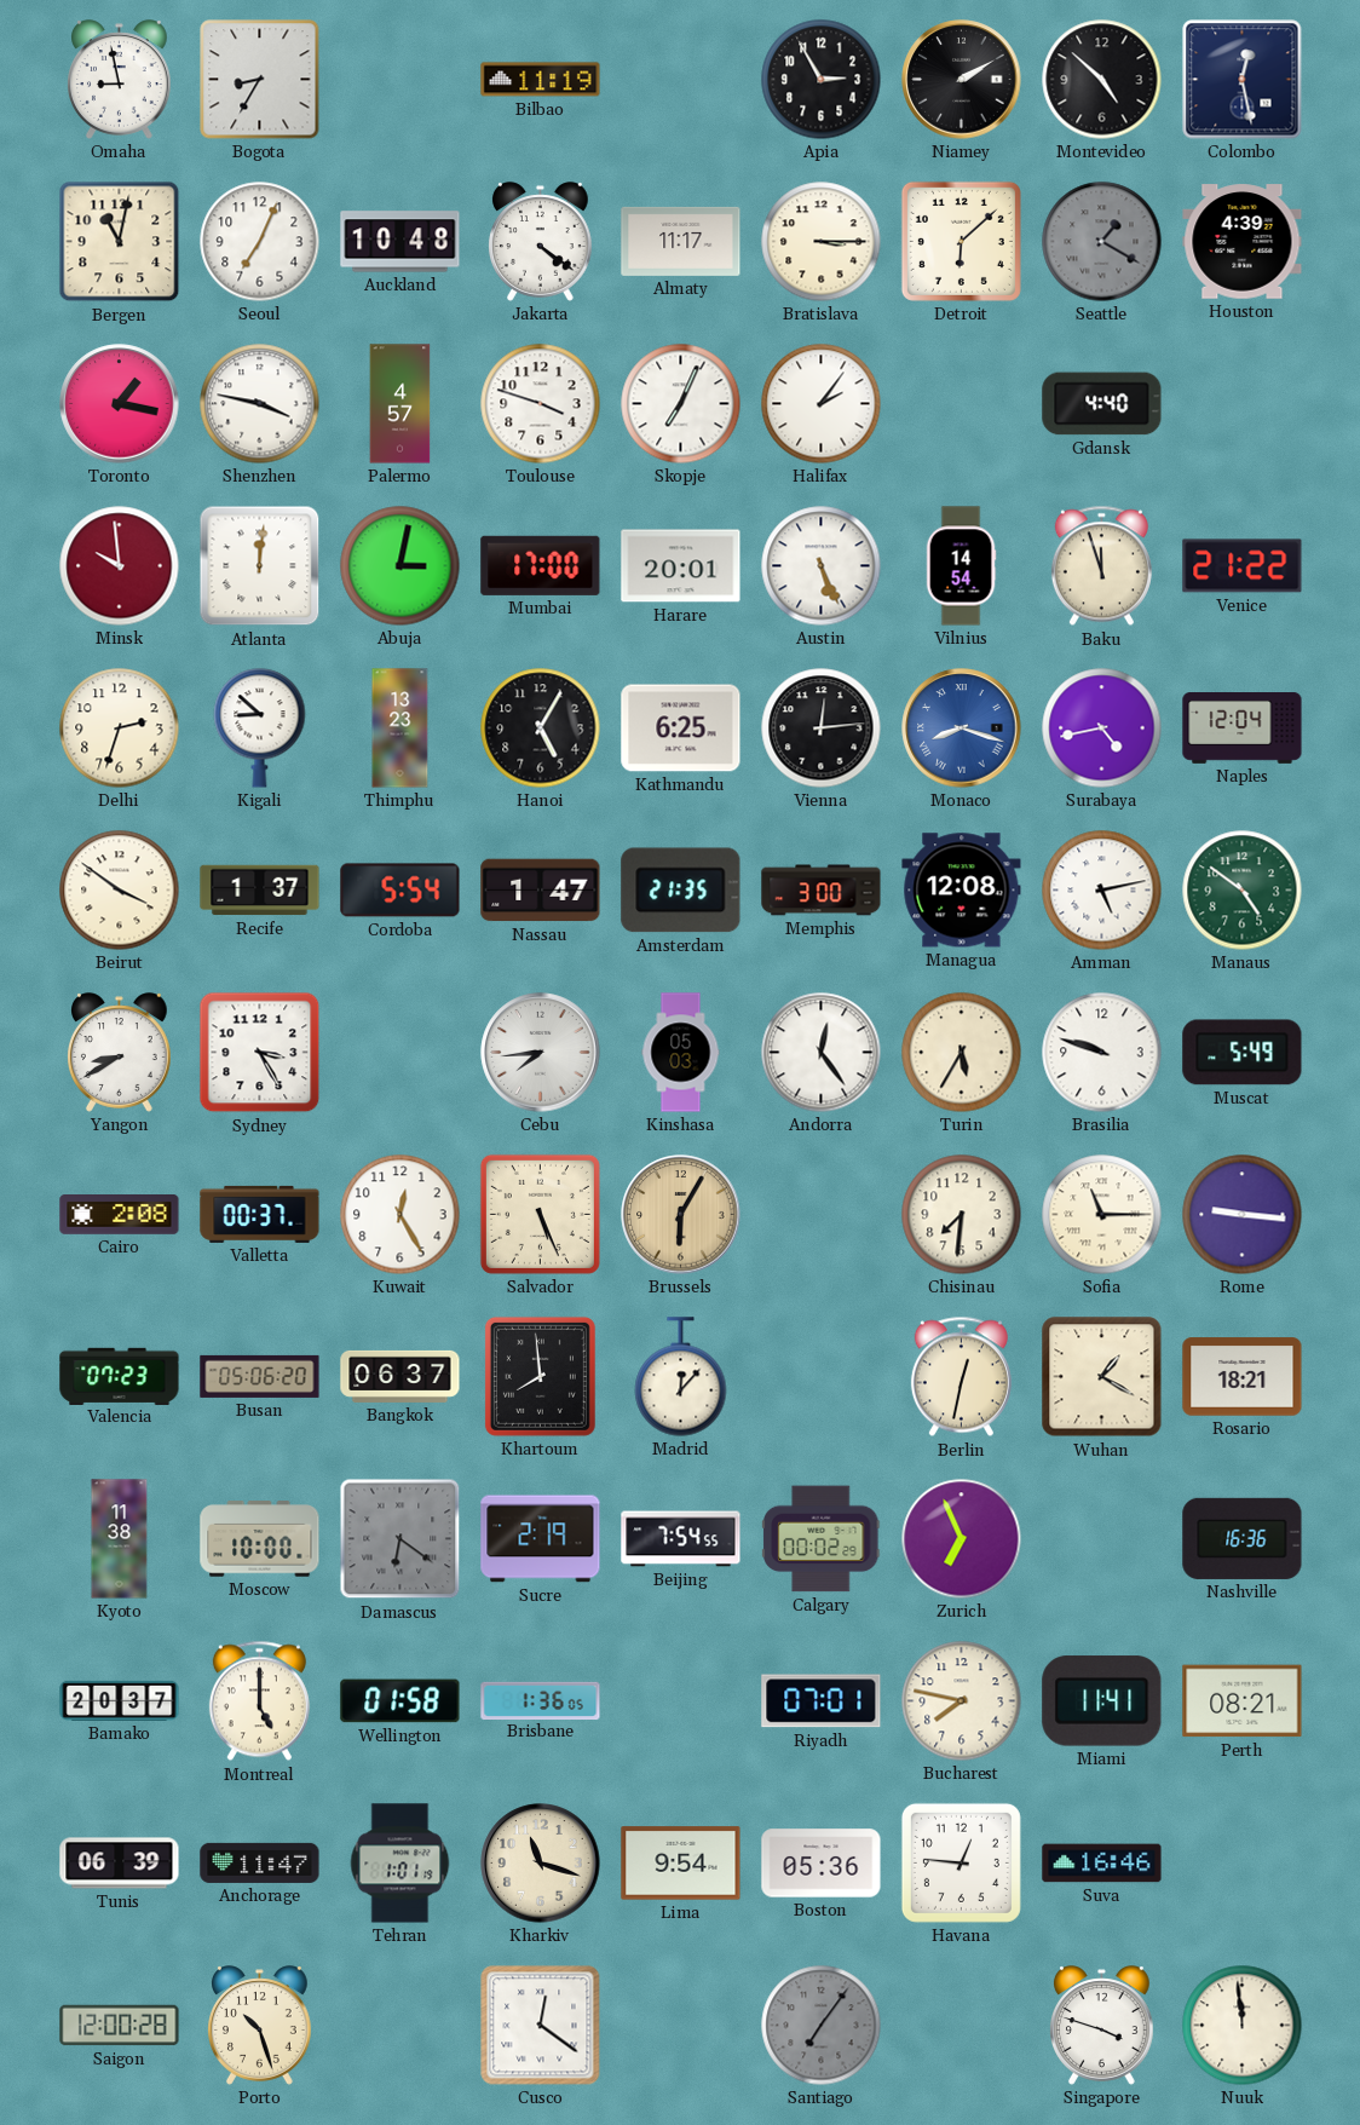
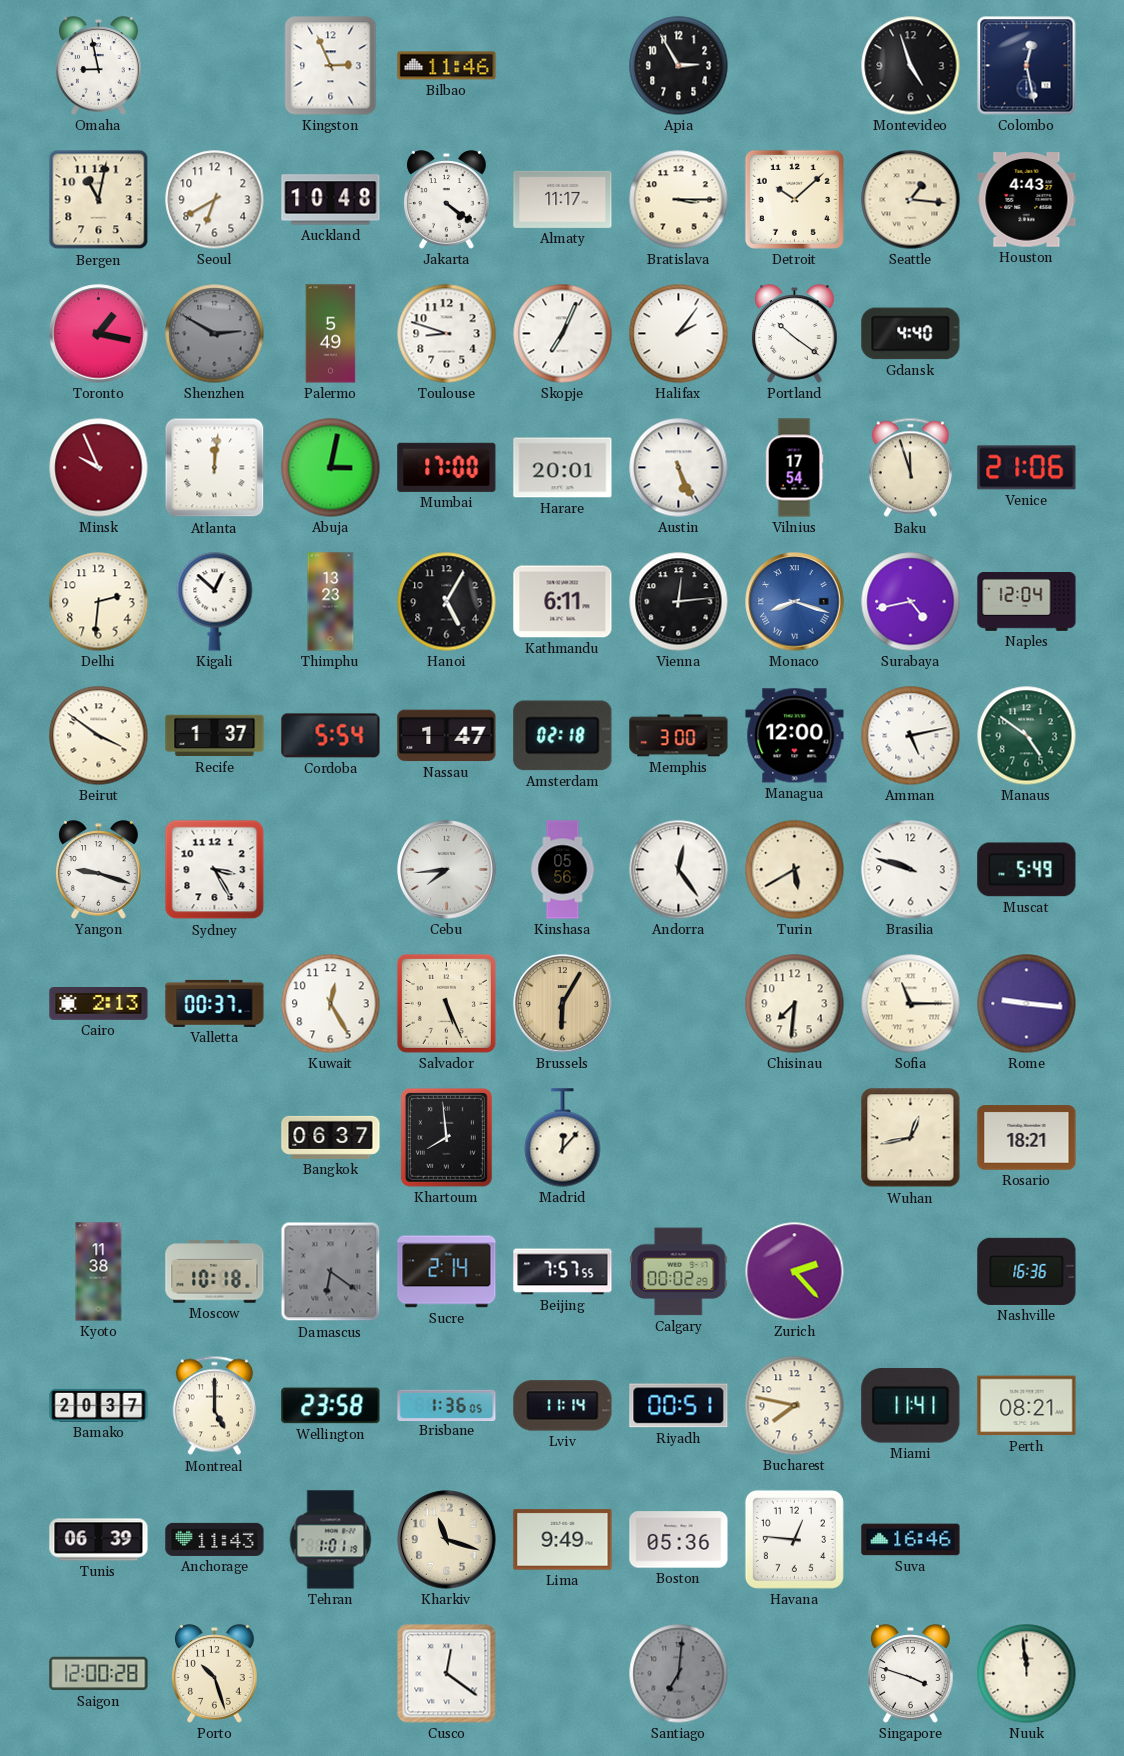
Bogota: 8:35 -> none
Kingston: none -> 2:56
Bilbao: 11:19 -> 11:46
Niamey: 2:10 -> none
Montevideo: 4:52 -> 4:57
Seoul: 7:04 -> 6:40
Detroit: 6:08 -> 10:08
Seattle: 1:20 -> 1:16
Seattle dial: grey -> cream
Houston: 4:39 -> 4:43
Shenzhen: 3:47 -> 2:50
Shenzhen dial: white -> grey
Palermo: 4:57 -> 5:49
Toulouse: 3:48 -> 8:48
Portland: none -> 10:21
Minsk: 9:59 -> 9:56
Vilnius: 14:54 -> 17:54
Venice: 21:22 -> 21:06
Delhi: 2:33 -> 2:31
Kigali: 8:52 -> 12:52
Kathmandu: 6:25 -> 6:11
Amsterdam: 21:35 -> 02:18
Managua: 12:08 -> 12:00
Yangon: 8:40 -> 9:18
Kinshasa: 05:03 -> 05:56
Turin: 5:35 -> 5:40
Cairo: 2:08 -> 2:13
Valencia: 07:23 -> none
Busan: 05:06 -> none
Berlin: 12:32 -> none
Wuhan: 1:20 -> 12:43
Moscow: 10:00 -> 10:18
Sucre: 2:19 -> 2:14
Beijing: 7:54 -> 7:57
Zurich: 6:56 -> 2:23
Wellington: 01:58 -> 23:58
Lviv: none -> 11:14
Riyadh: 07:01 -> 00:51
Anchorage: 11:47 -> 11:43
Lima: 9:54 -> 9:49
Santiago: 7:06 -> 7:01
